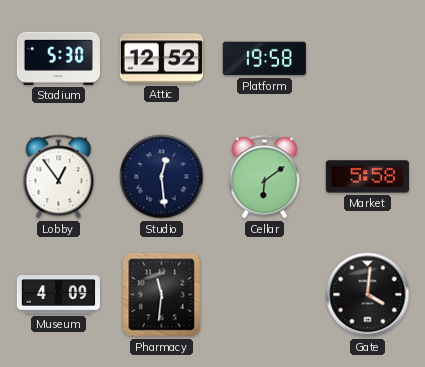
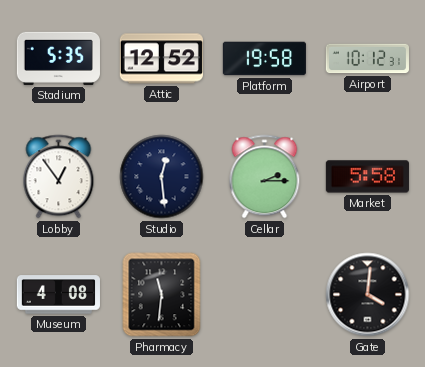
Stadium: 5:30 -> 5:35
Airport: none -> 10:12
Cellar: 6:09 -> 2:15
Museum: 4:09 -> 4:08
